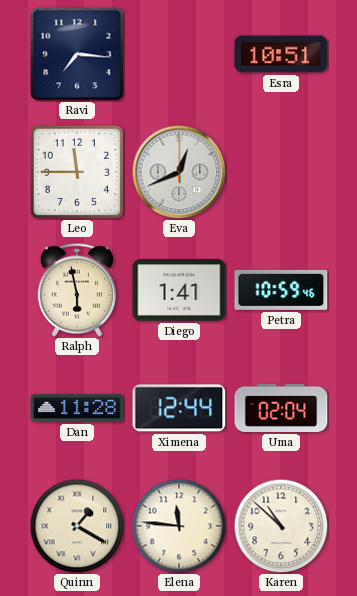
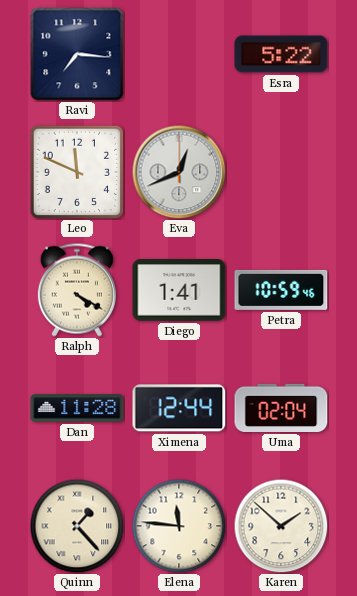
Esra: 10:51 -> 5:22
Leo: 11:45 -> 11:49
Ralph: 5:58 -> 4:20
Quinn: 1:20 -> 1:23
Karen: 10:52 -> 1:52
